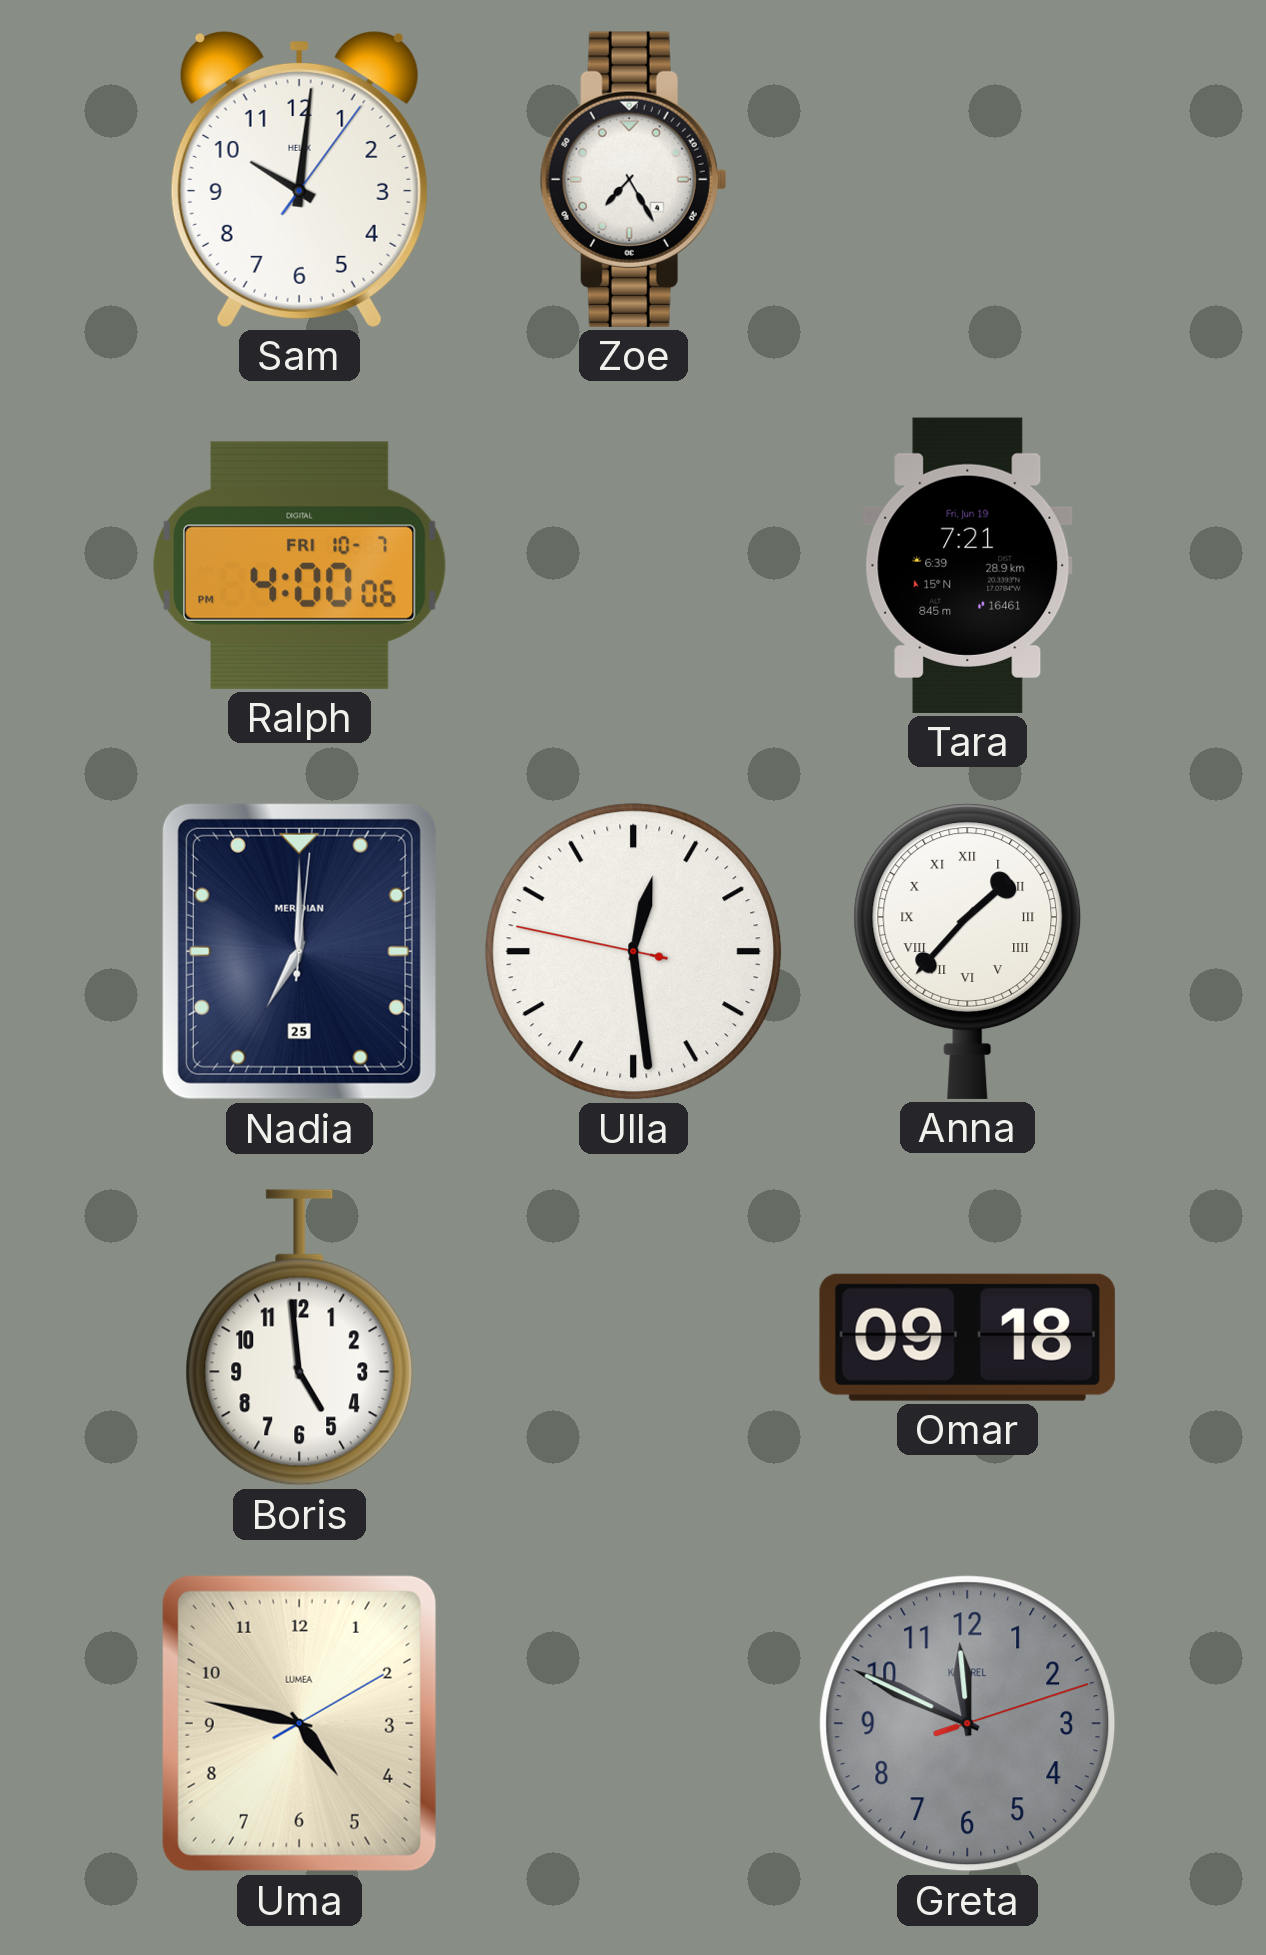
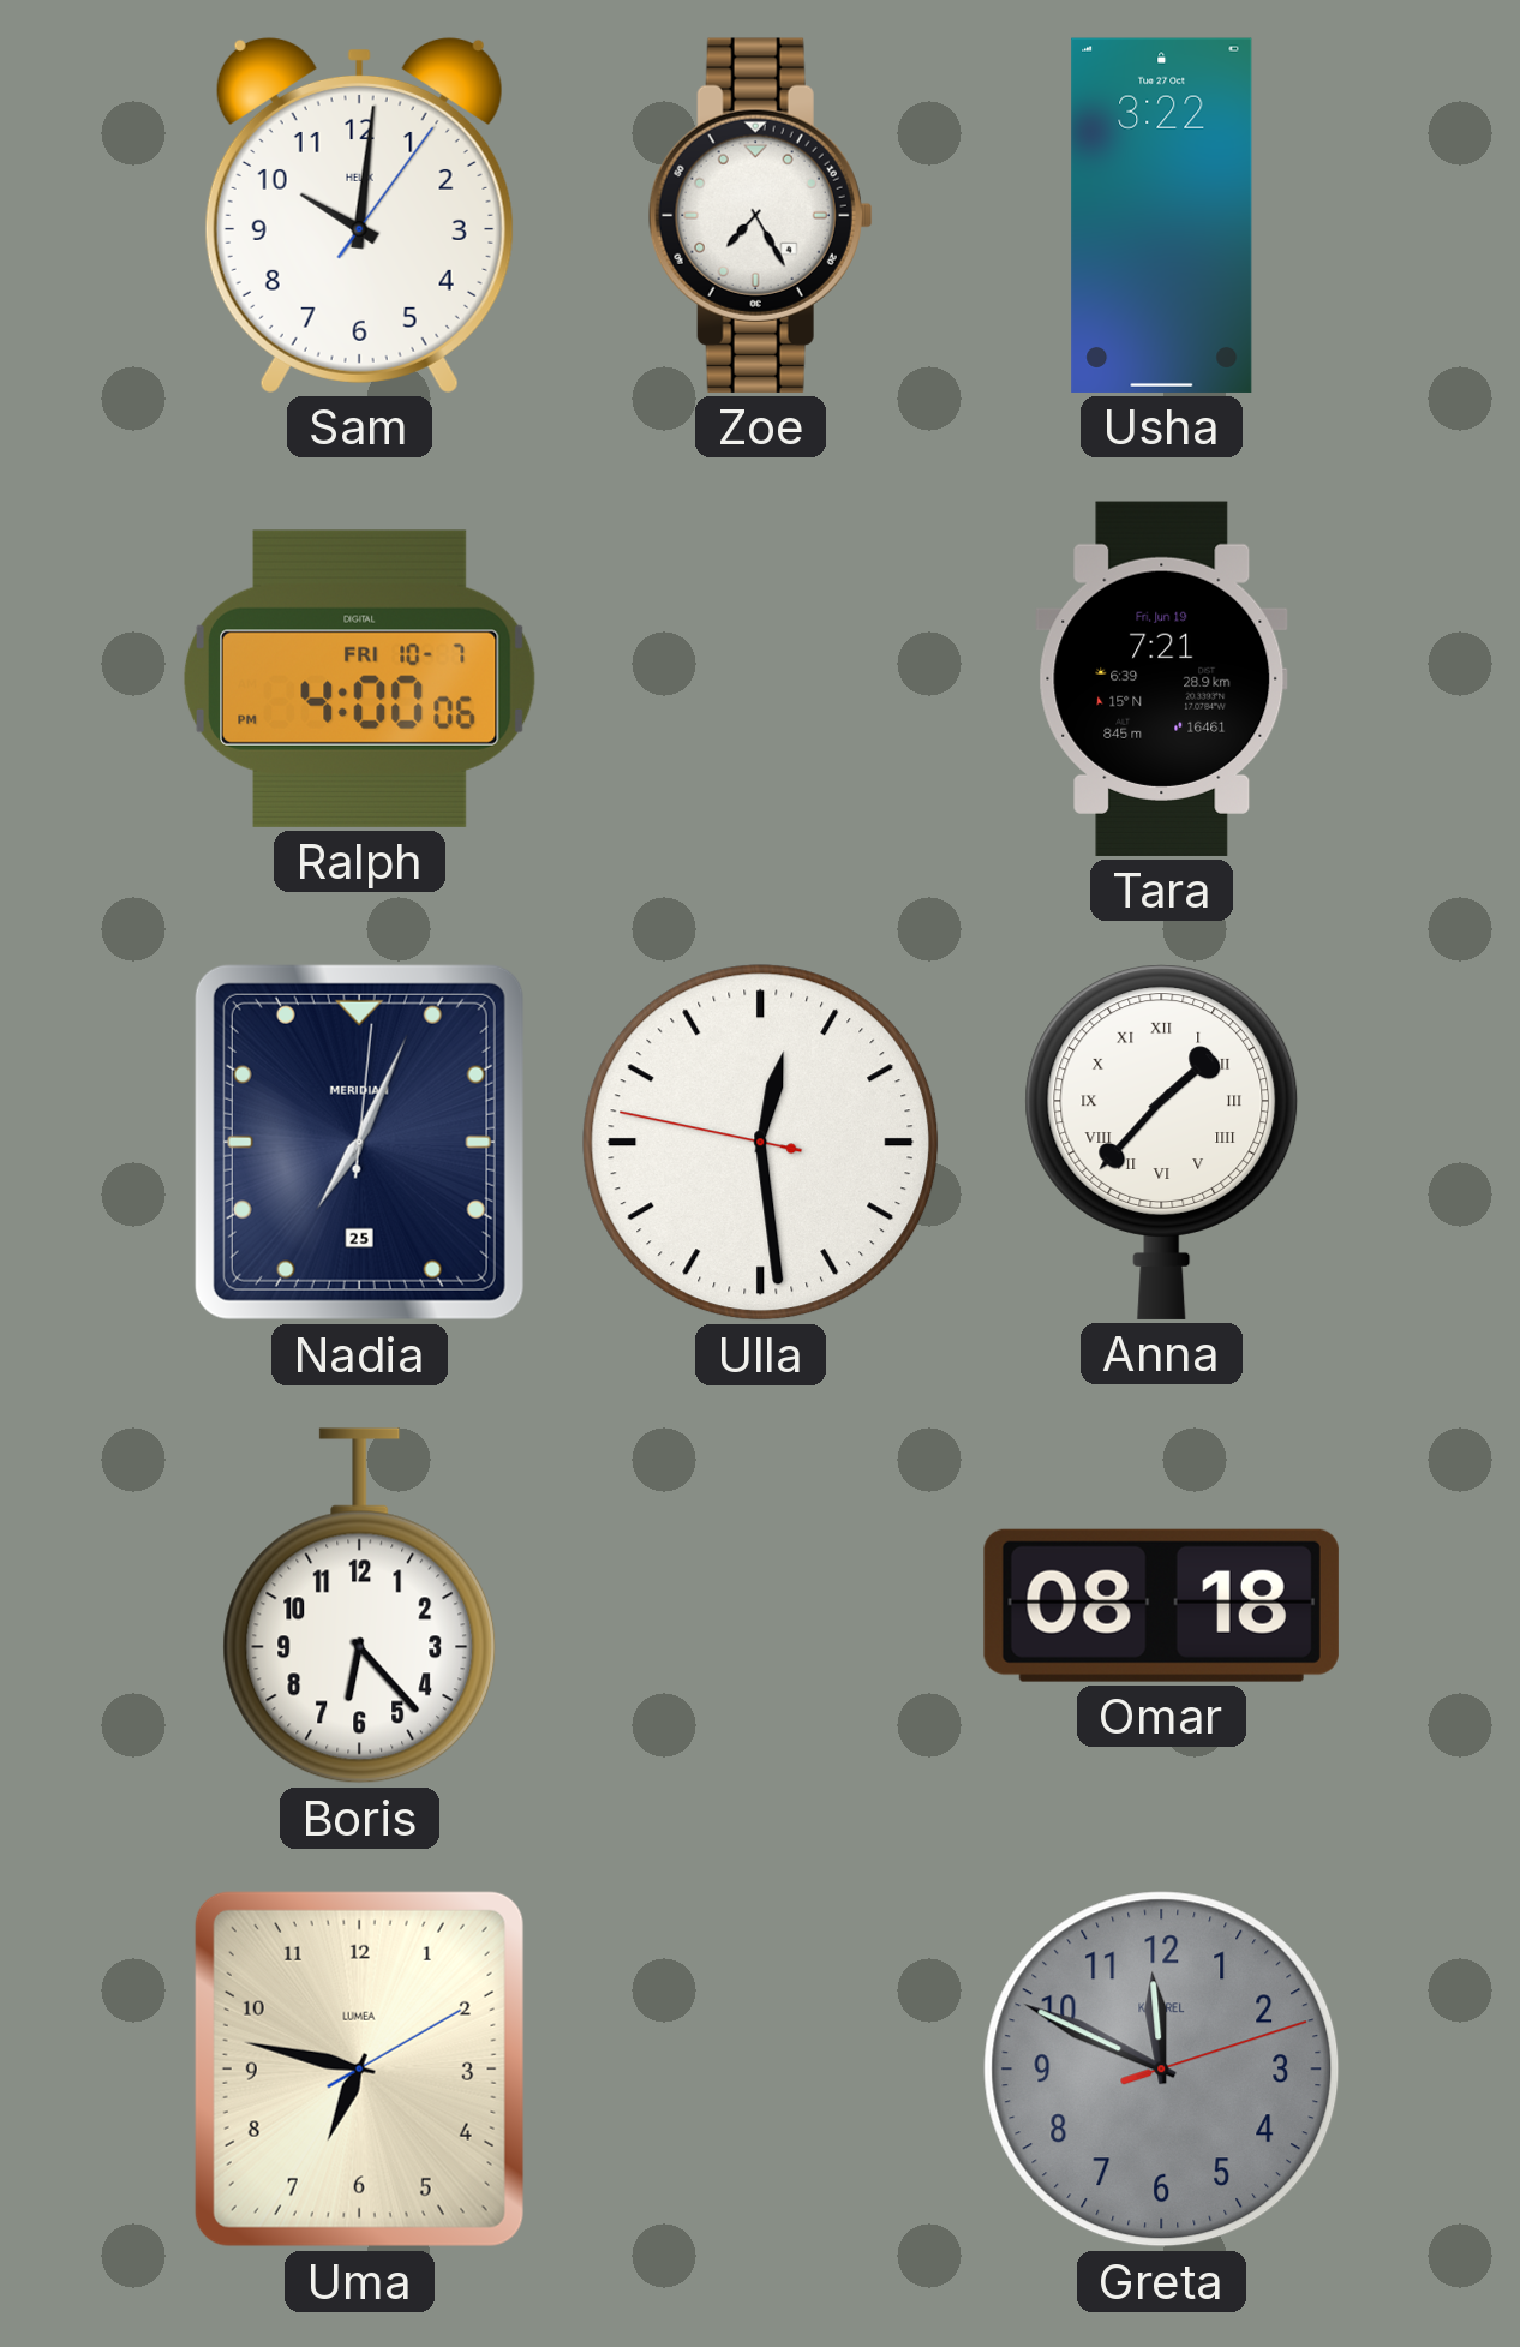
Usha: none -> 3:22
Nadia: 7:00 -> 7:04
Boris: 4:59 -> 6:23
Omar: 09:18 -> 08:18
Uma: 4:47 -> 6:47
